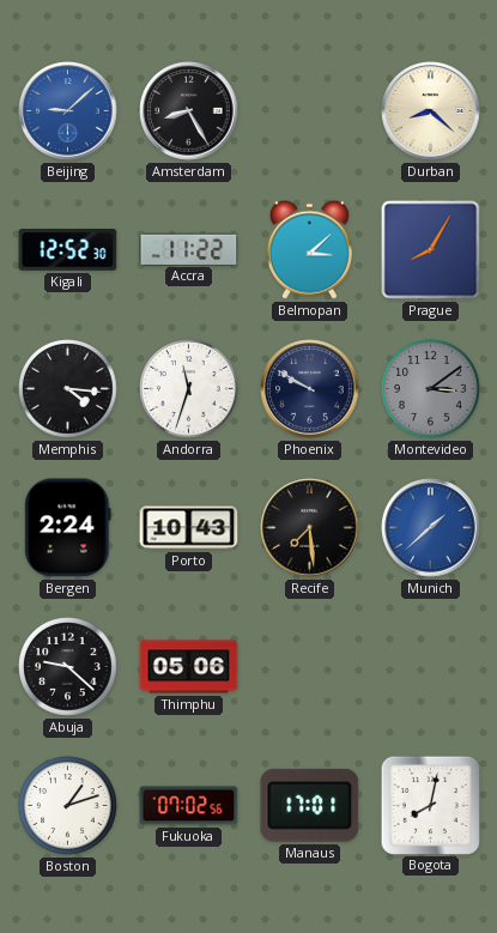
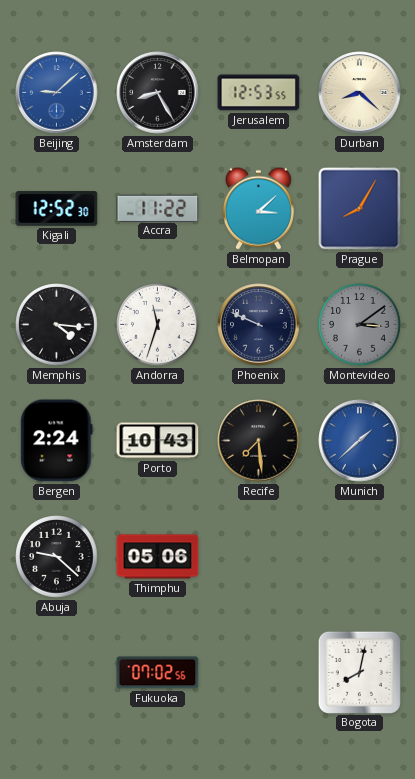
Jerusalem: none -> 12:53
Phoenix: 9:50 -> 9:49
Boston: 1:12 -> none
Manaus: 17:01 -> none
